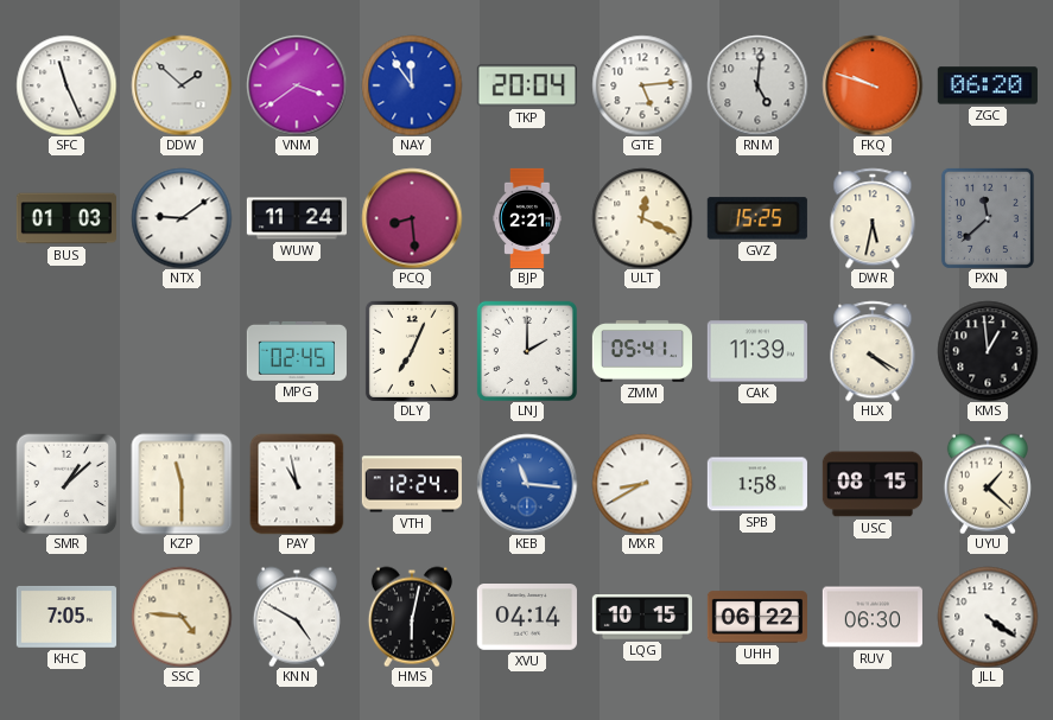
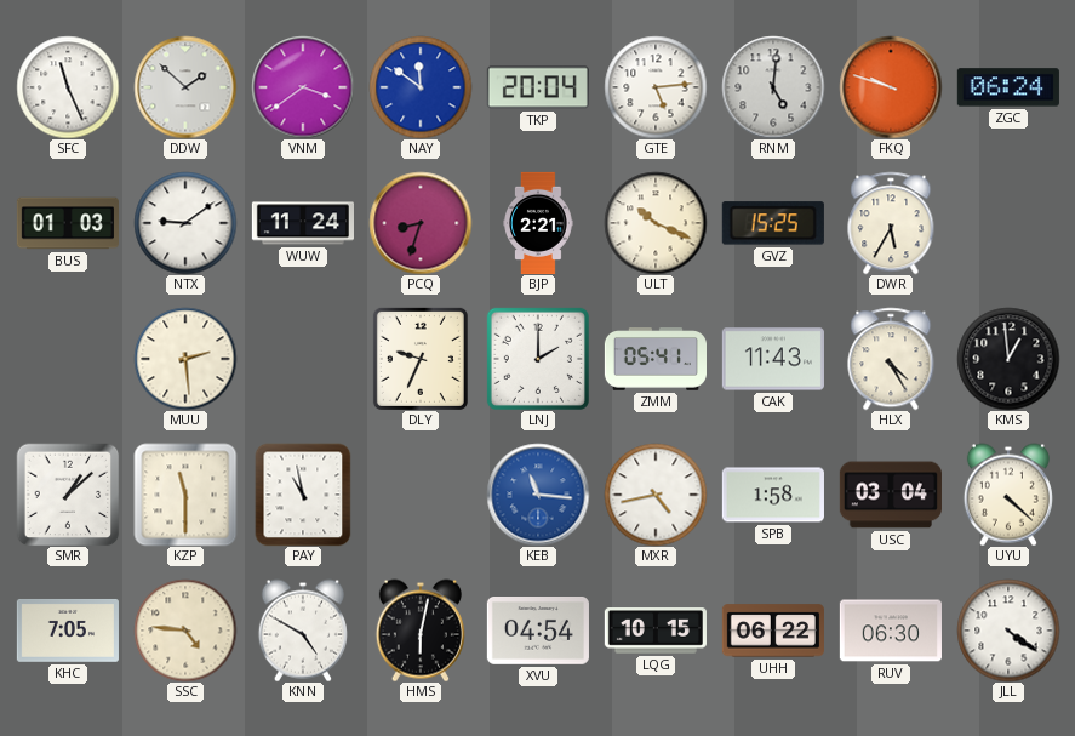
NAY: 11:54 -> 11:51
ZGC: 06:20 -> 06:24
PCQ: 8:29 -> 8:33
ULT: 12:19 -> 10:19
DWR: 5:32 -> 5:35
PXN: 11:38 -> none
MUU: none -> 2:29
MPG: 02:45 -> none
DLY: 7:04 -> 9:34
CAK: 11:39 -> 11:43
HLX: 4:20 -> 4:25
VTH: 12:24 -> none
MXR: 8:40 -> 4:43
USC: 08:15 -> 03:04
UYU: 1:22 -> 4:22
XVU: 04:14 -> 04:54
